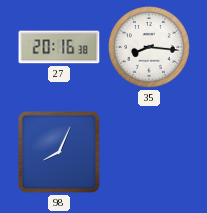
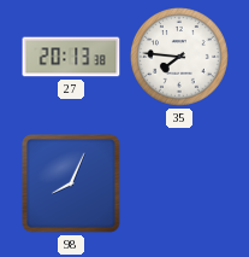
27: 20:16 -> 20:13
35: 8:16 -> 7:46
